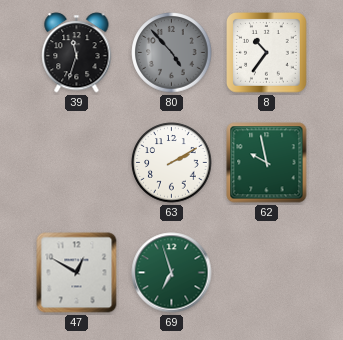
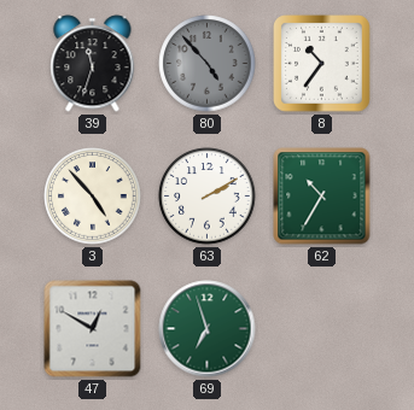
3: none -> 4:53
62: 9:58 -> 10:35
